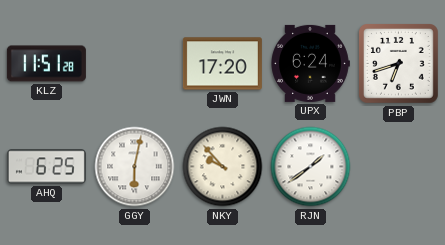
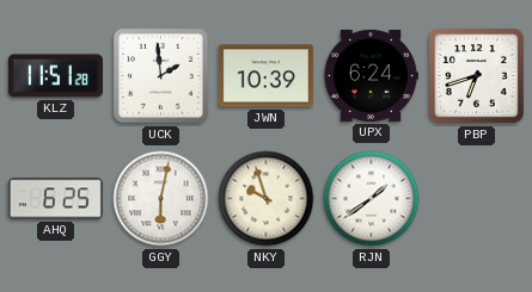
UCK: none -> 1:59
JWN: 17:20 -> 10:39
NKY: 9:53 -> 9:57
